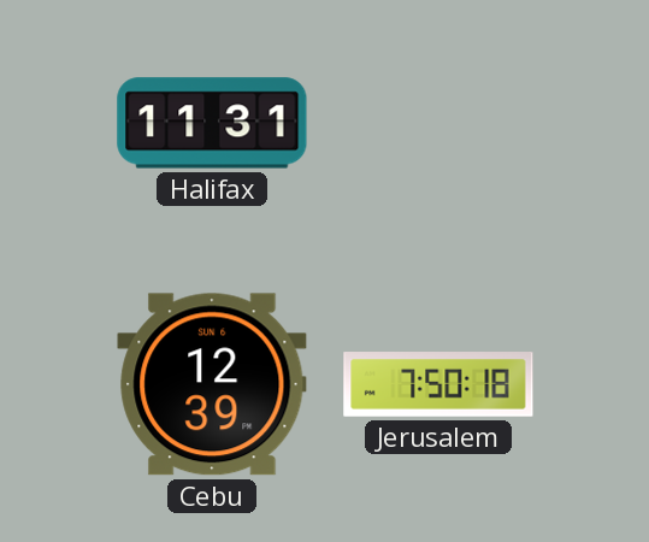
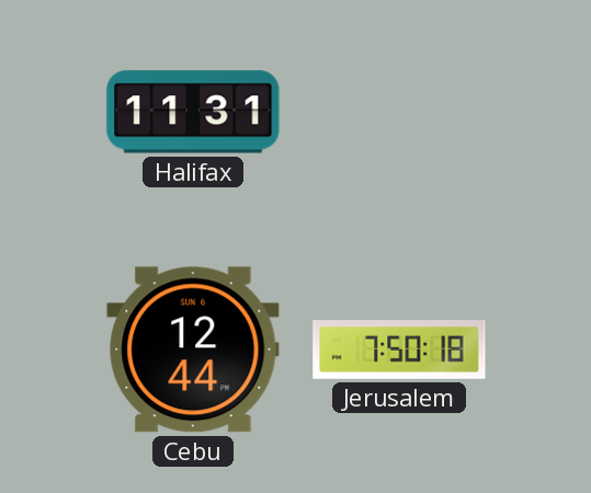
Cebu: 12:39 -> 12:44
